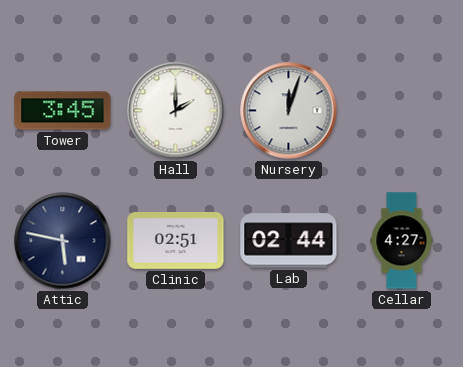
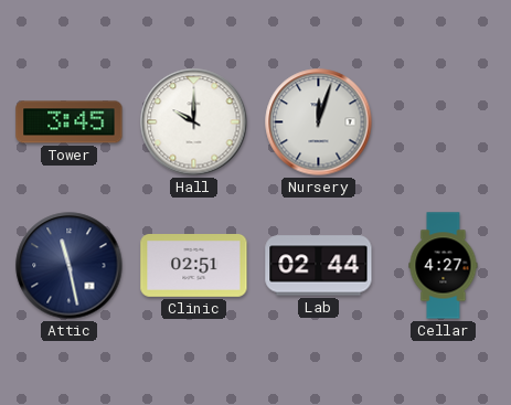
Hall: 2:00 -> 10:00
Attic: 5:47 -> 11:28
